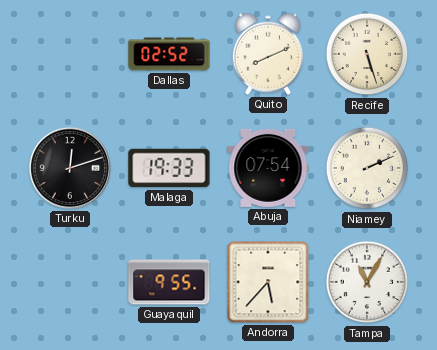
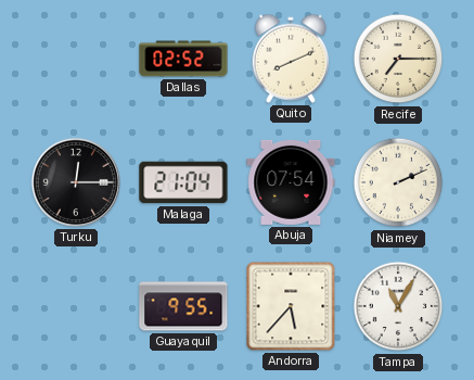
Recife: 5:27 -> 7:15
Turku: 12:12 -> 12:15
Malaga: 19:33 -> 21:04
